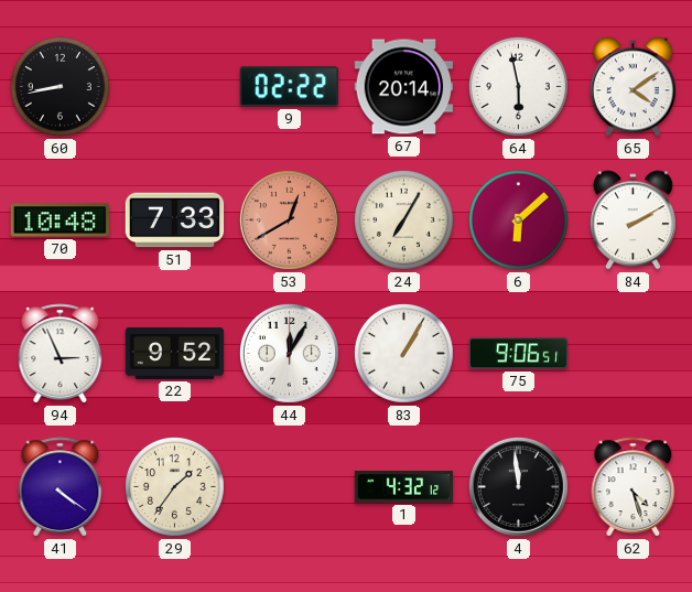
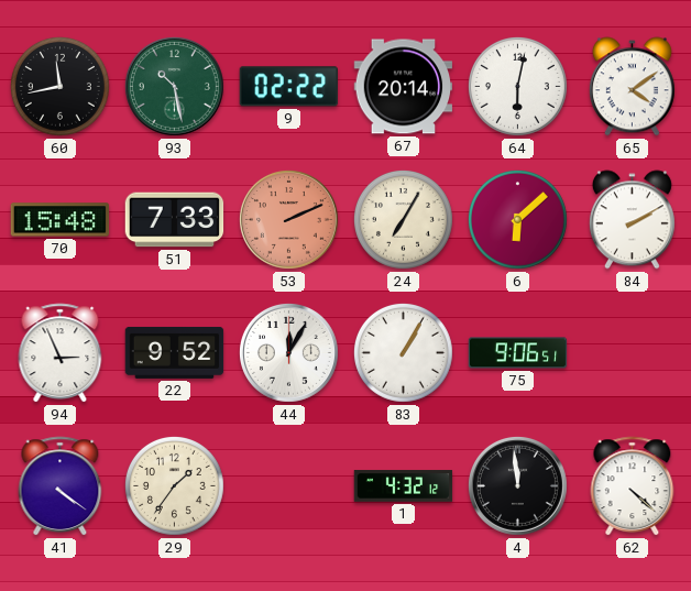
60: 8:43 -> 11:43
93: none -> 10:28
64: 5:58 -> 6:02
70: 10:48 -> 15:48
53: 12:40 -> 2:11
62: 4:27 -> 4:22
